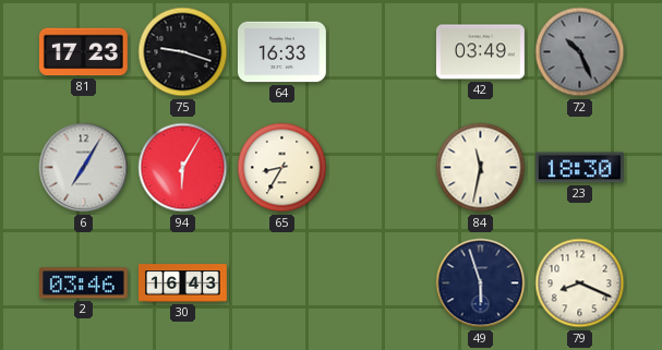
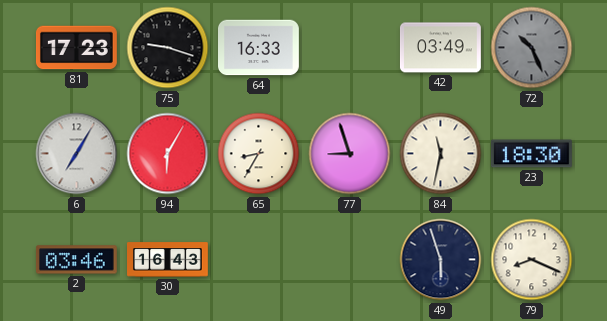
77: none -> 8:57
